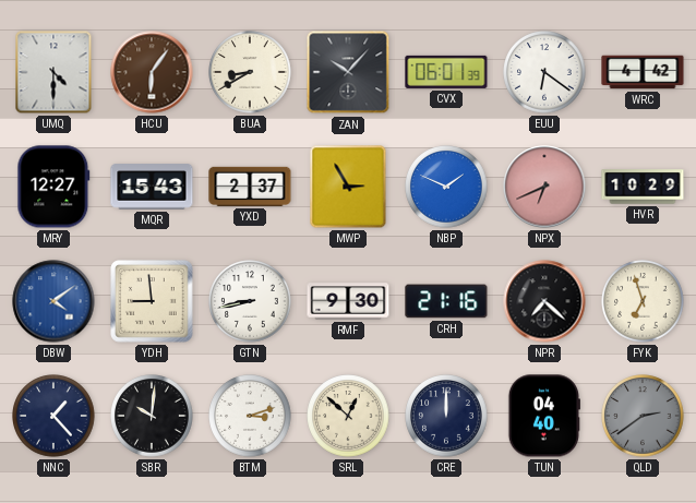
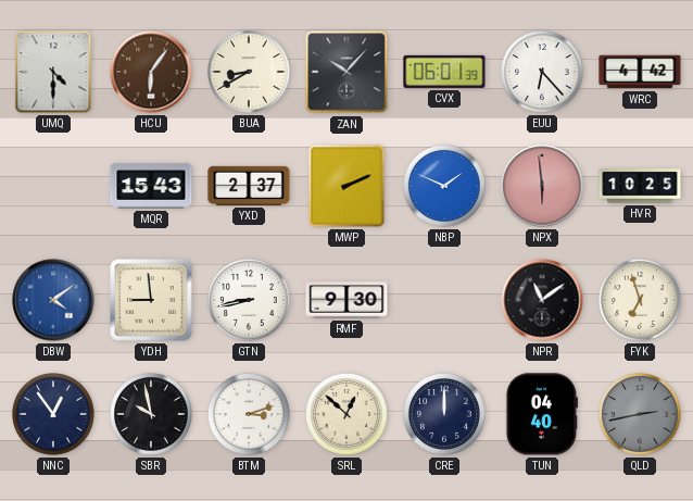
EUU: 6:21 -> 6:23
MRY: 12:27 -> none
MWP: 2:55 -> 2:11
NPX: 6:41 -> 5:59
HVR: 10:29 -> 10:25
CRH: 21:16 -> none
NPR: 7:22 -> 11:09
NNC: 1:23 -> 12:54
SBR: 10:01 -> 9:58
QLD: 2:39 -> 2:43
